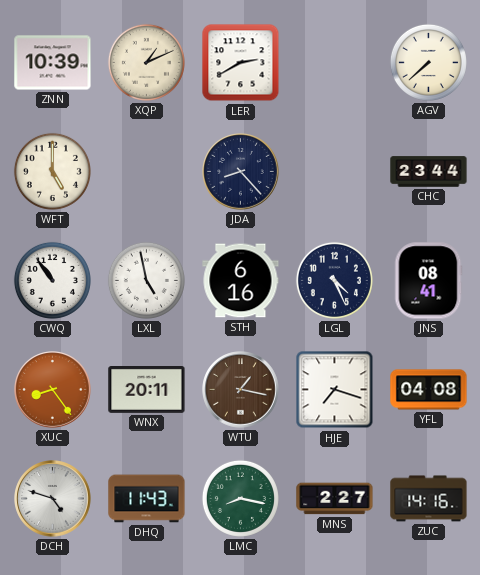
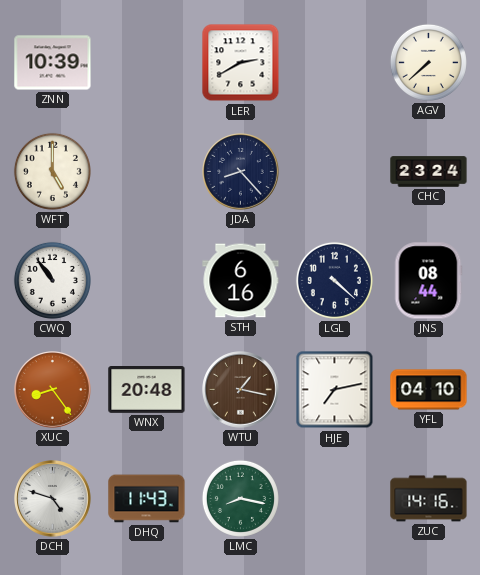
XQP: 1:11 -> none
CHC: 23:44 -> 23:24
LXL: 4:58 -> none
LGL: 4:26 -> 4:22
JNS: 08:41 -> 08:44
WNX: 20:11 -> 20:48
HJE: 7:18 -> 7:13
YFL: 04:08 -> 04:10
MNS: 2:27 -> none
